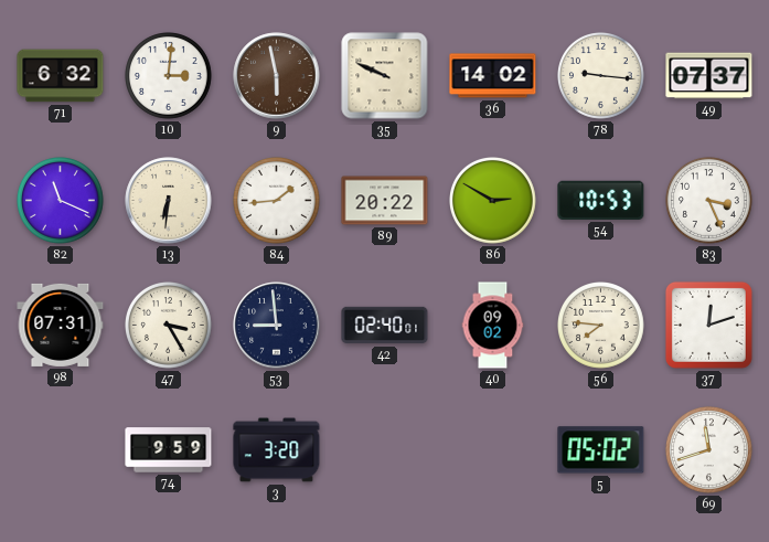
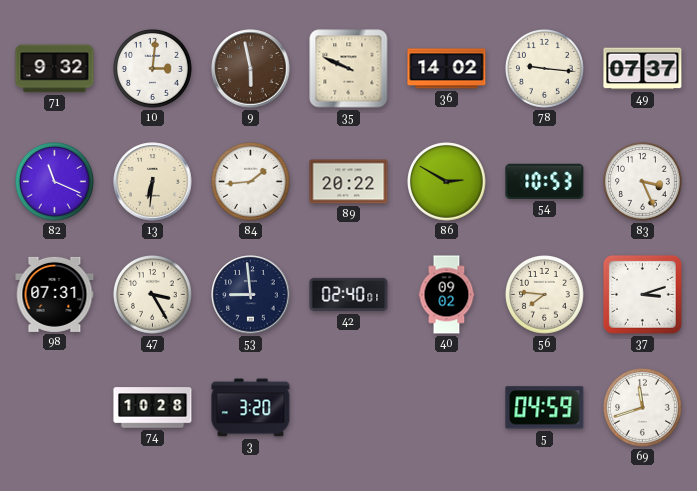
71: 6:32 -> 9:32
37: 12:12 -> 3:12
74: 9:59 -> 10:28
5: 05:02 -> 04:59
